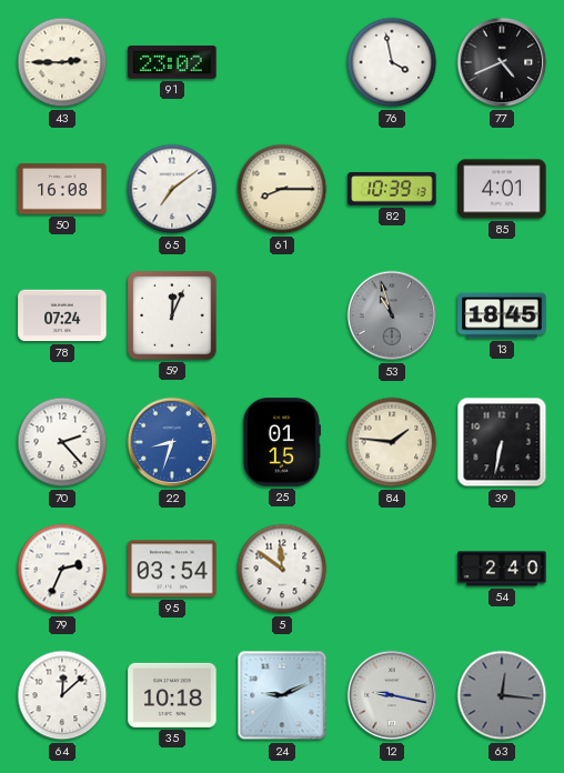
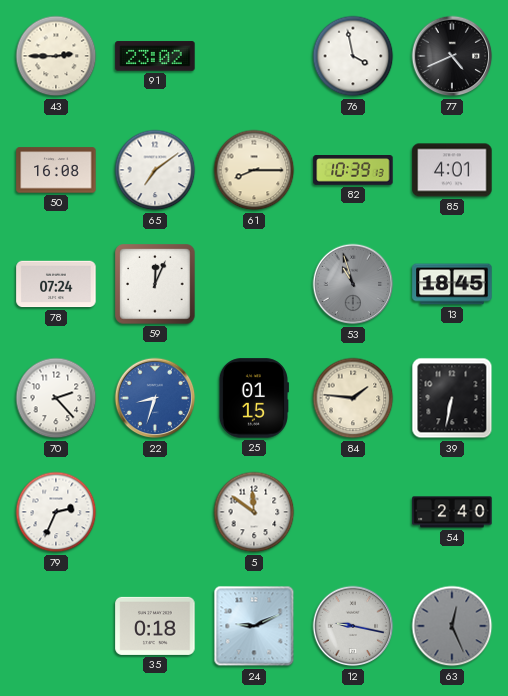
95: 03:54 -> none
64: 12:08 -> none
35: 10:18 -> 0:18
63: 12:16 -> 12:26
